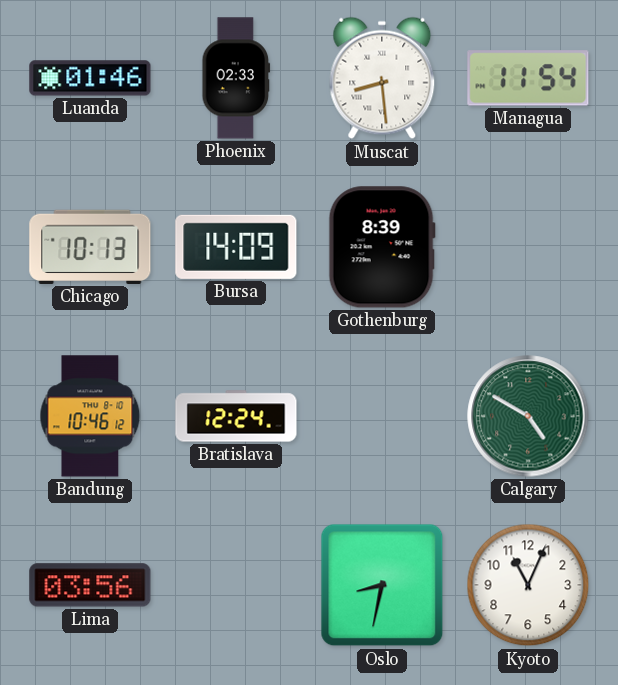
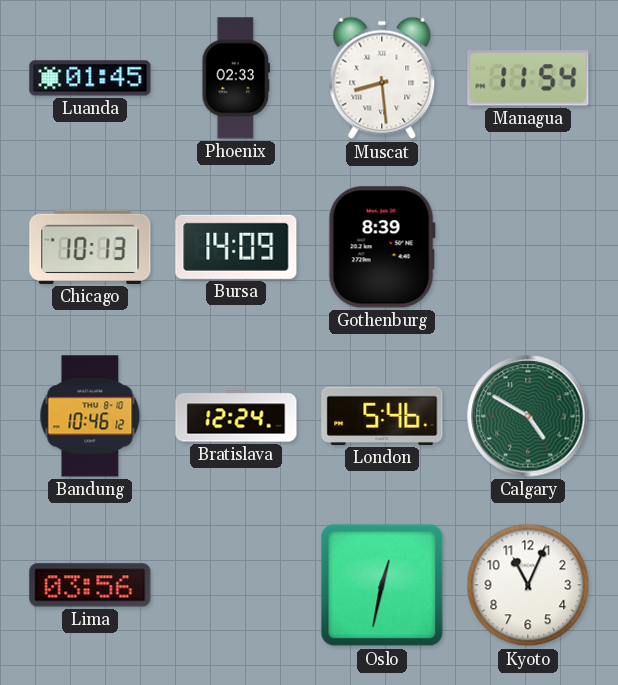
Luanda: 01:46 -> 01:45
London: none -> 5:46
Oslo: 8:32 -> 12:32
